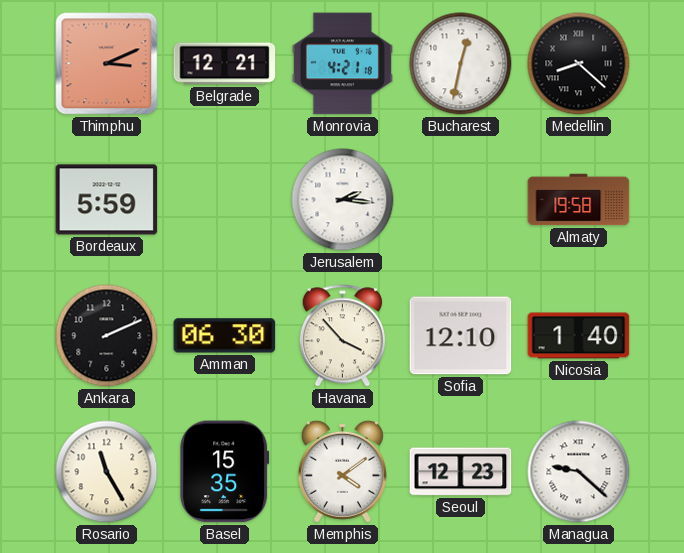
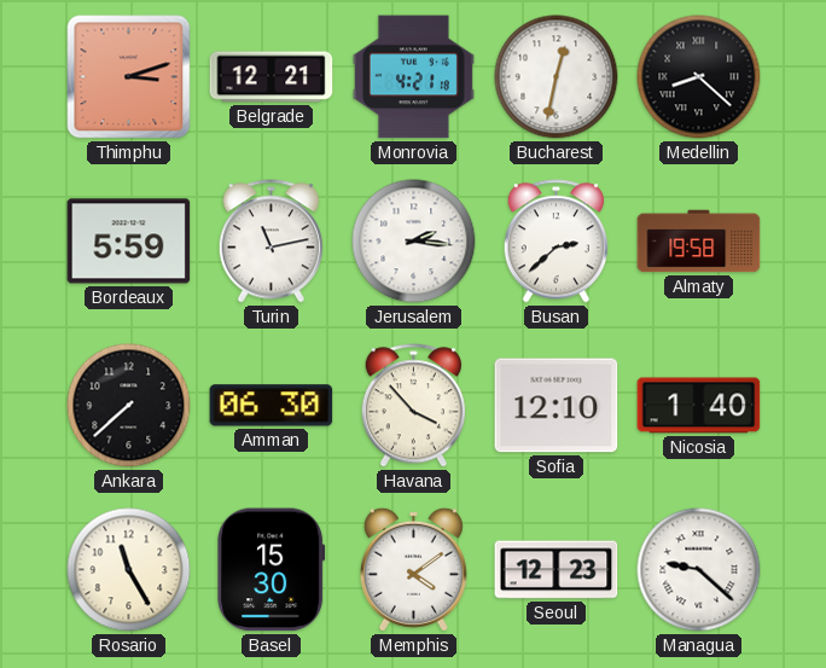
Thimphu: 3:11 -> 3:12
Turin: none -> 11:13
Busan: none -> 2:38
Ankara: 2:11 -> 7:38
Basel: 15:35 -> 15:30
